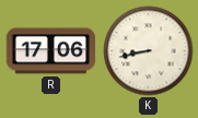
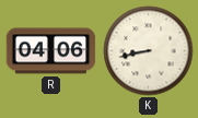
R: 17:06 -> 04:06
